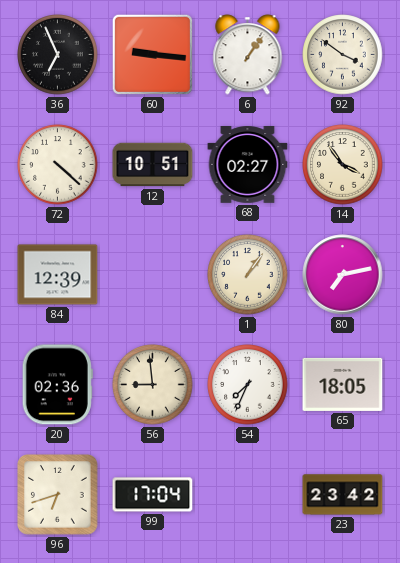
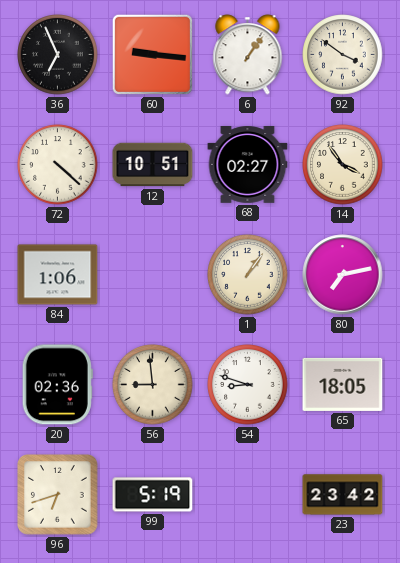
84: 12:39 -> 1:06
54: 7:34 -> 8:48
99: 17:04 -> 5:19
